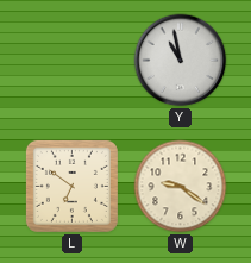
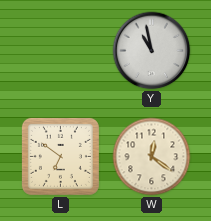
W: 9:21 -> 12:21
